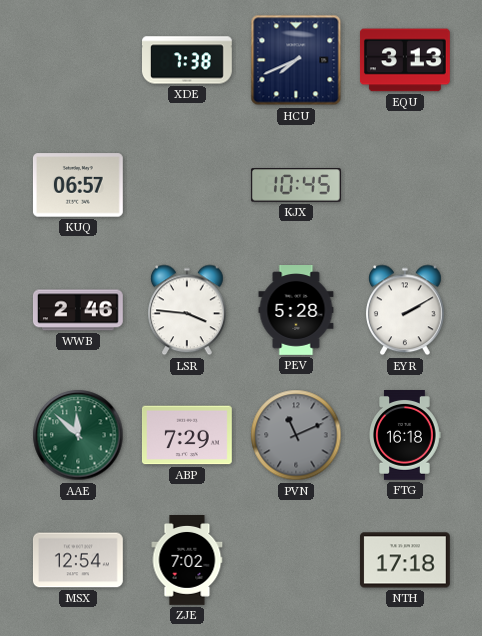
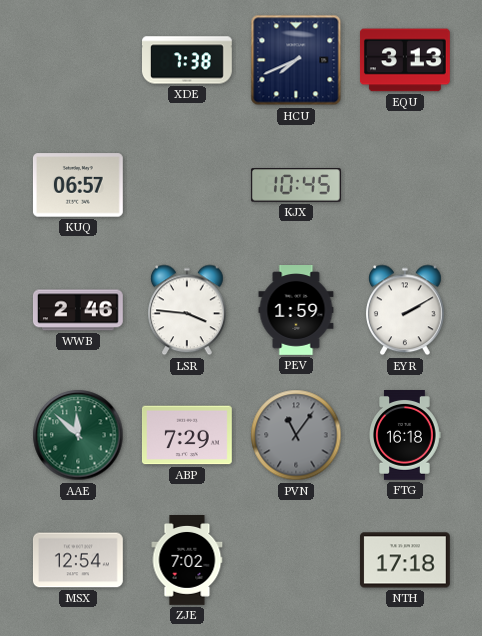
PEV: 5:28 -> 1:59
PVN: 11:11 -> 11:06
